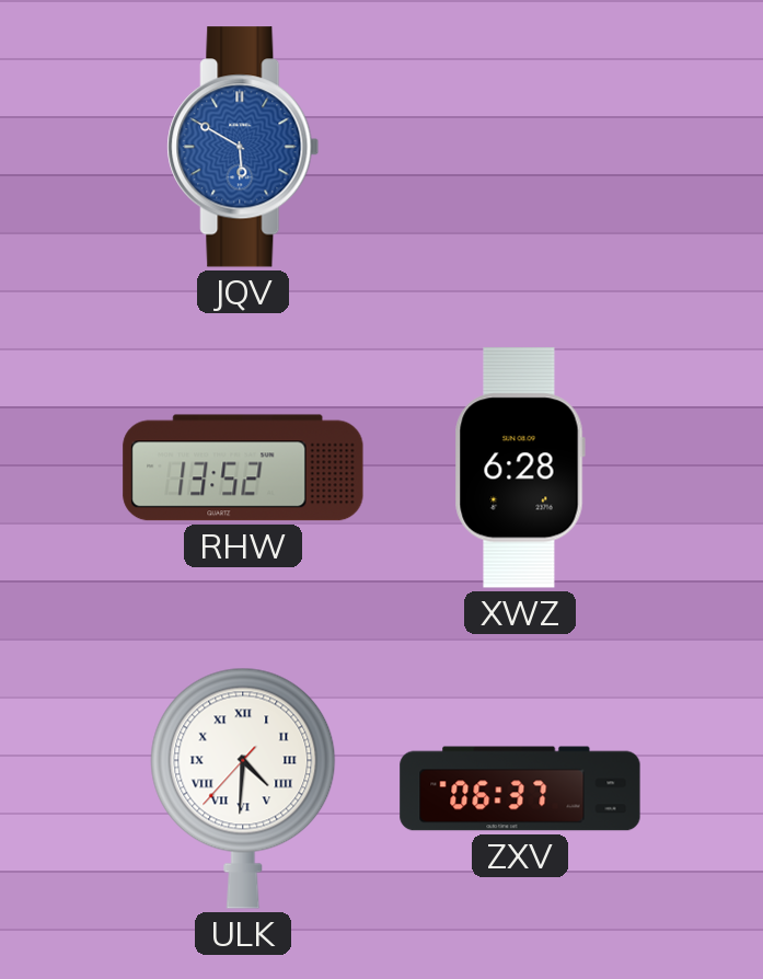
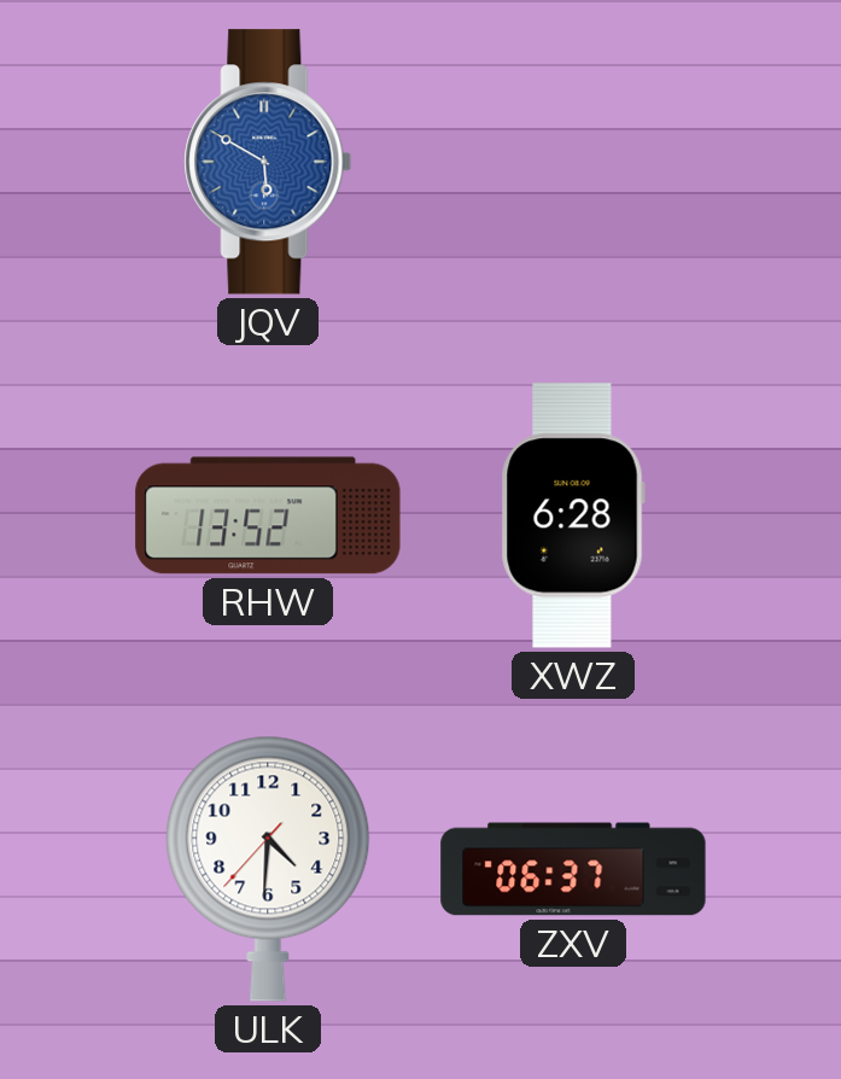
ULK numerals: Roman -> Arabic
